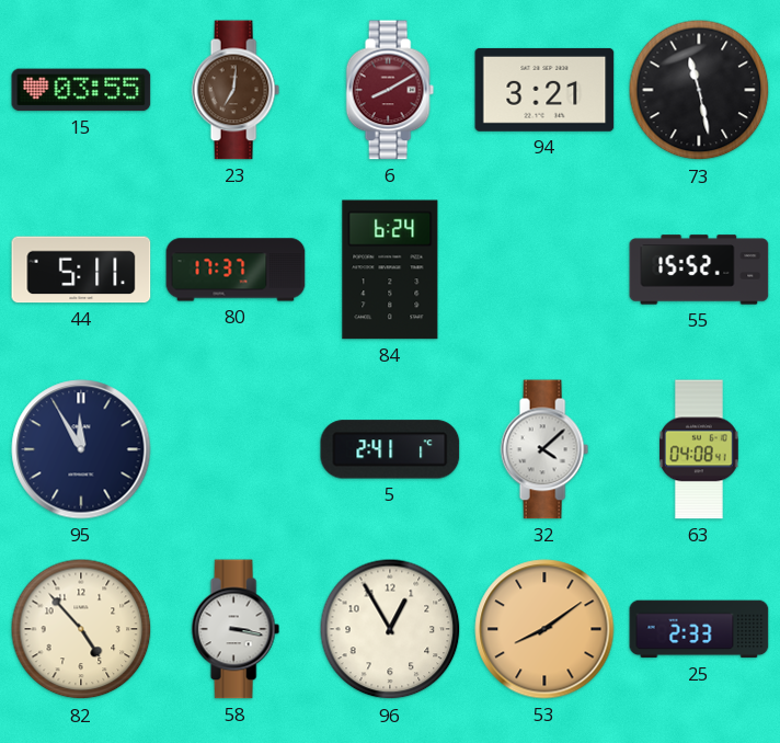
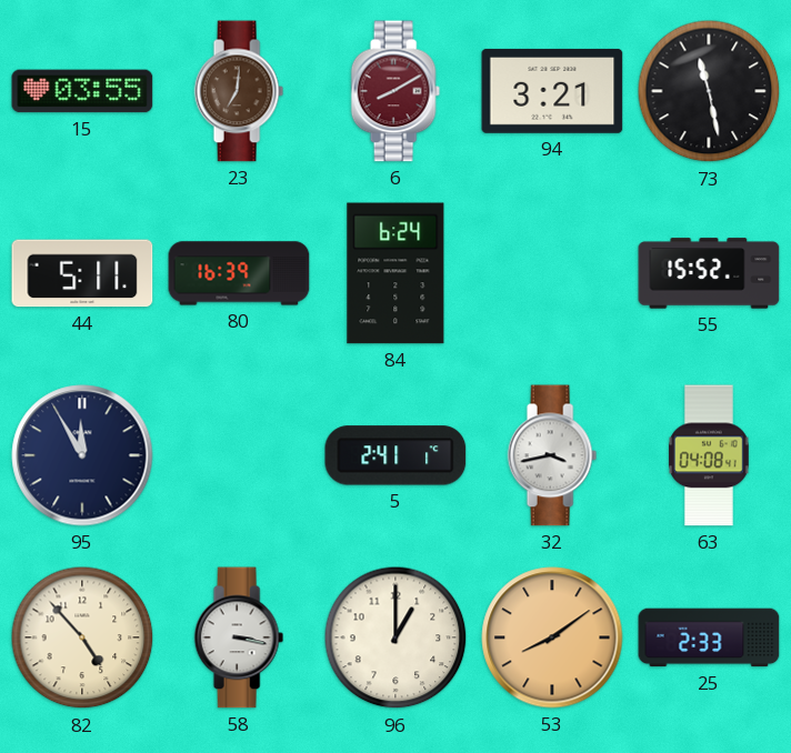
80: 17:37 -> 16:39
32: 4:08 -> 3:43
96: 12:55 -> 1:00
